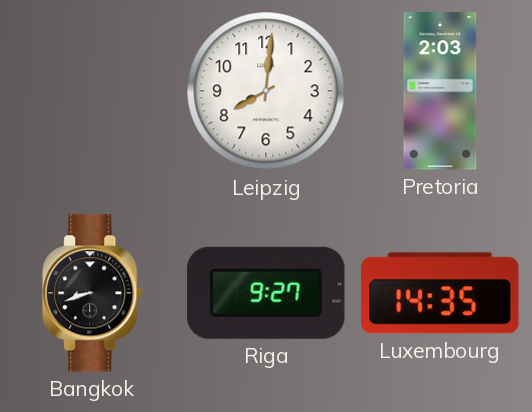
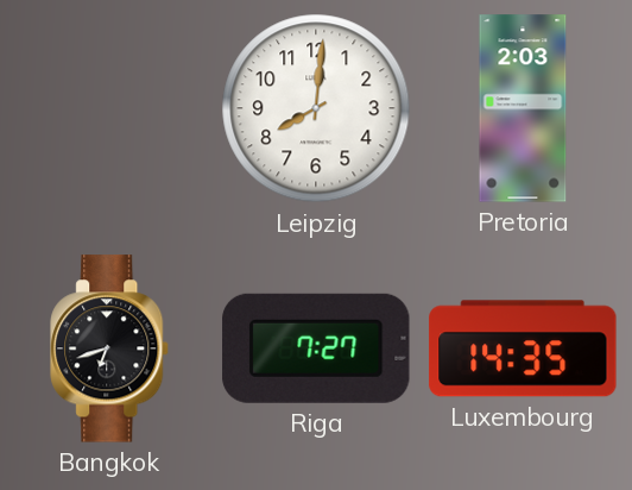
Bangkok: 8:42 -> 6:42
Riga: 9:27 -> 7:27
